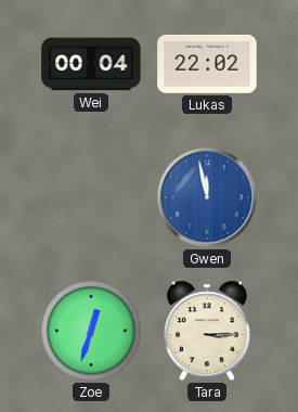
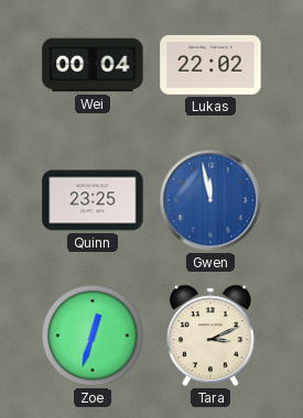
Quinn: none -> 23:25
Tara: 3:15 -> 3:11
